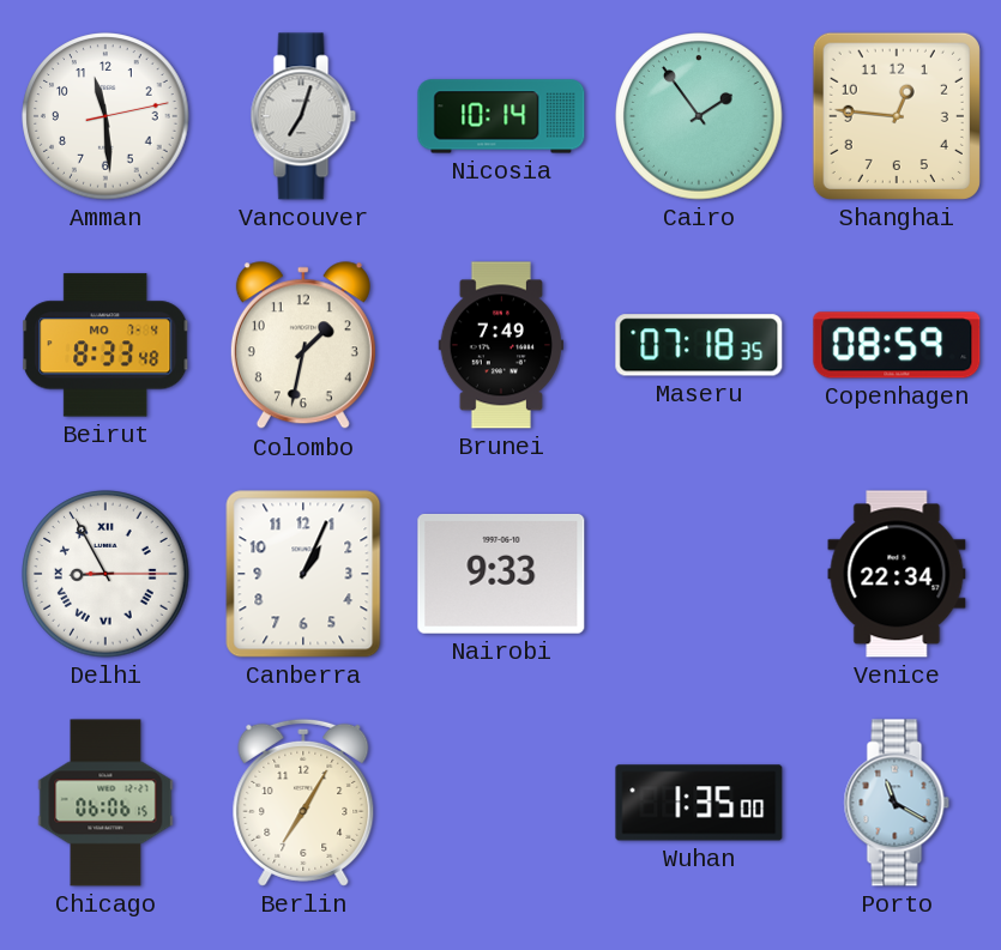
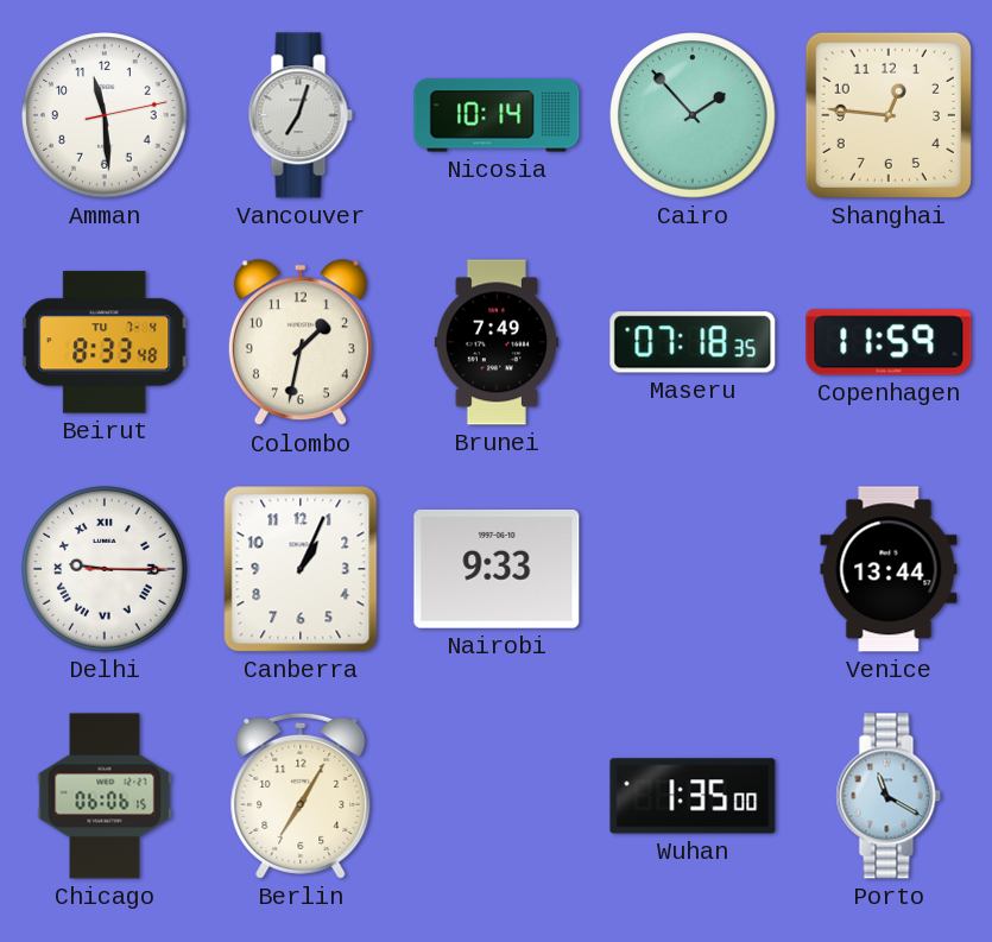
Cairo: 1:54 -> 1:53
Beirut date: MO 7-4 -> TU 7-4
Copenhagen: 08:59 -> 11:59
Delhi: 8:55 -> 9:15
Venice: 22:34 -> 13:44
